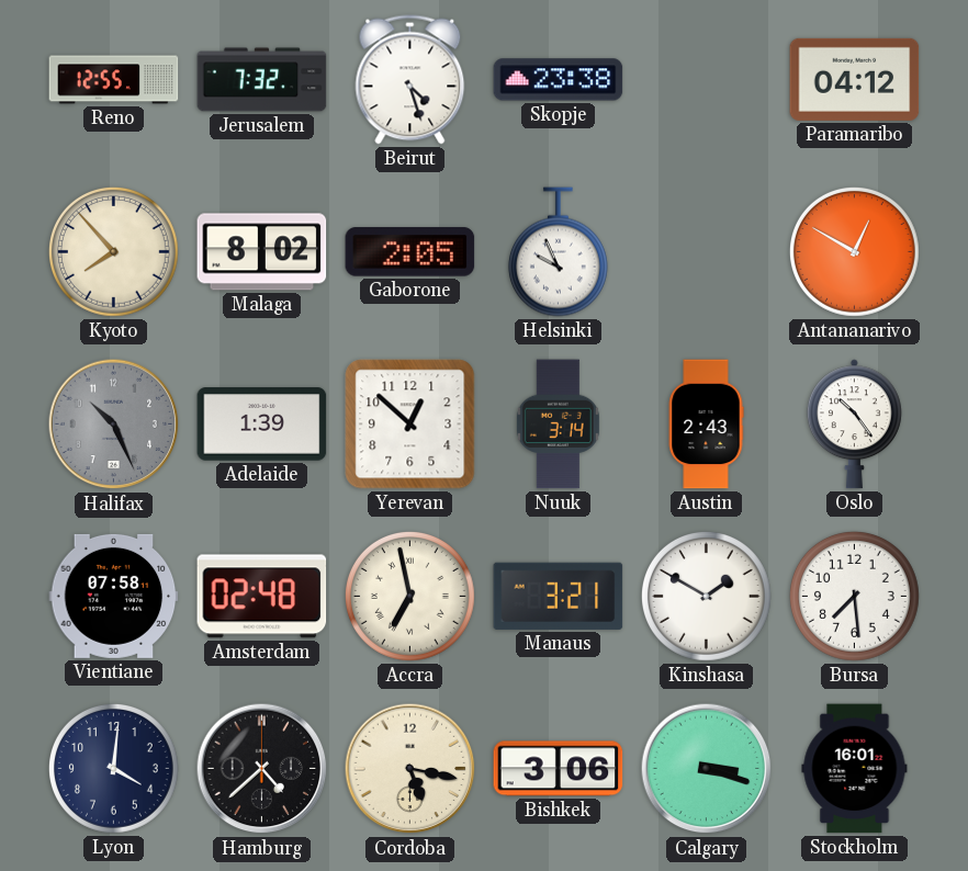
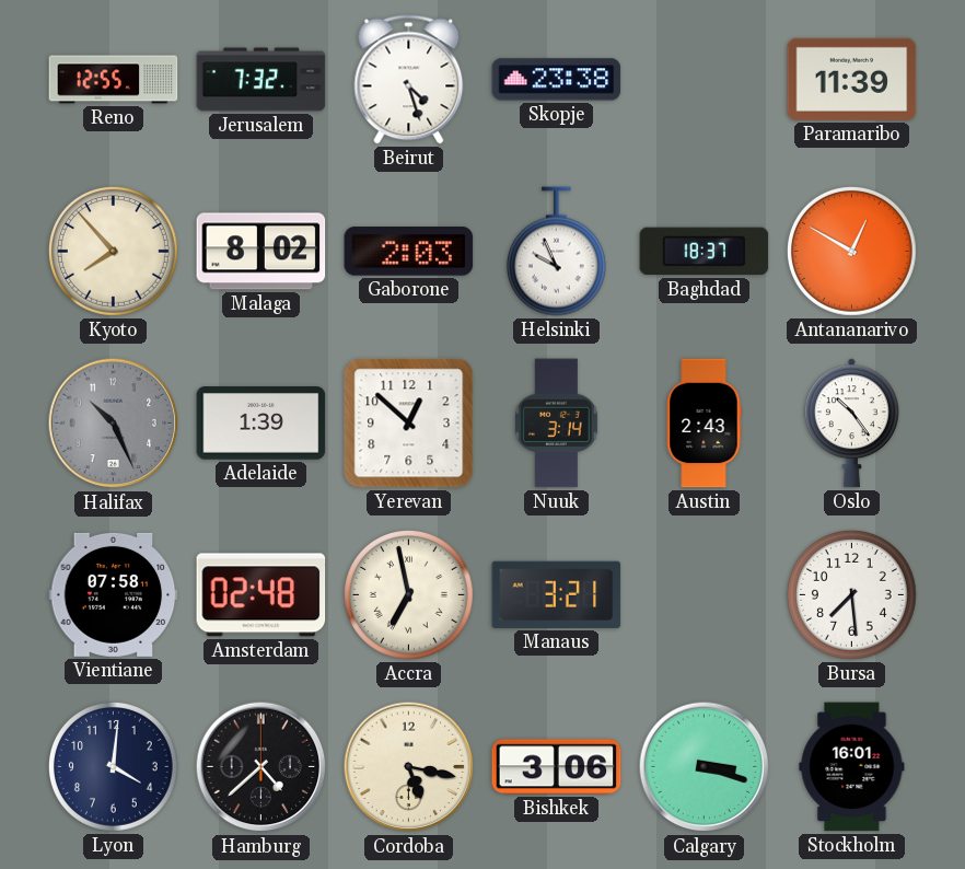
Paramaribo: 04:12 -> 11:39
Gaborone: 2:05 -> 2:03
Baghdad: none -> 18:37
Kinshasa: 1:50 -> none
